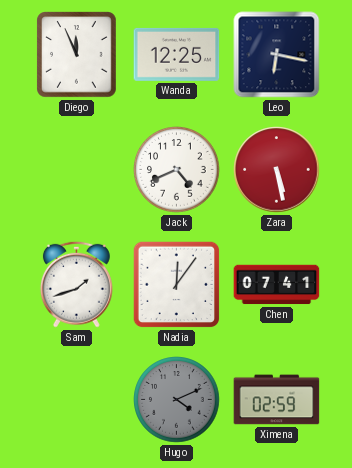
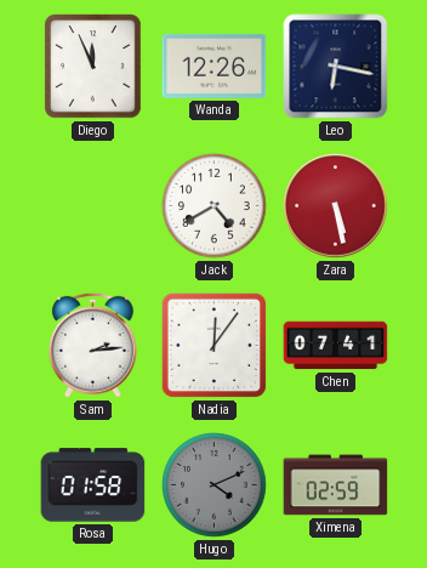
Wanda: 12:25 -> 12:26
Jack: 4:41 -> 4:40
Sam: 1:42 -> 2:14
Rosa: none -> 01:58
